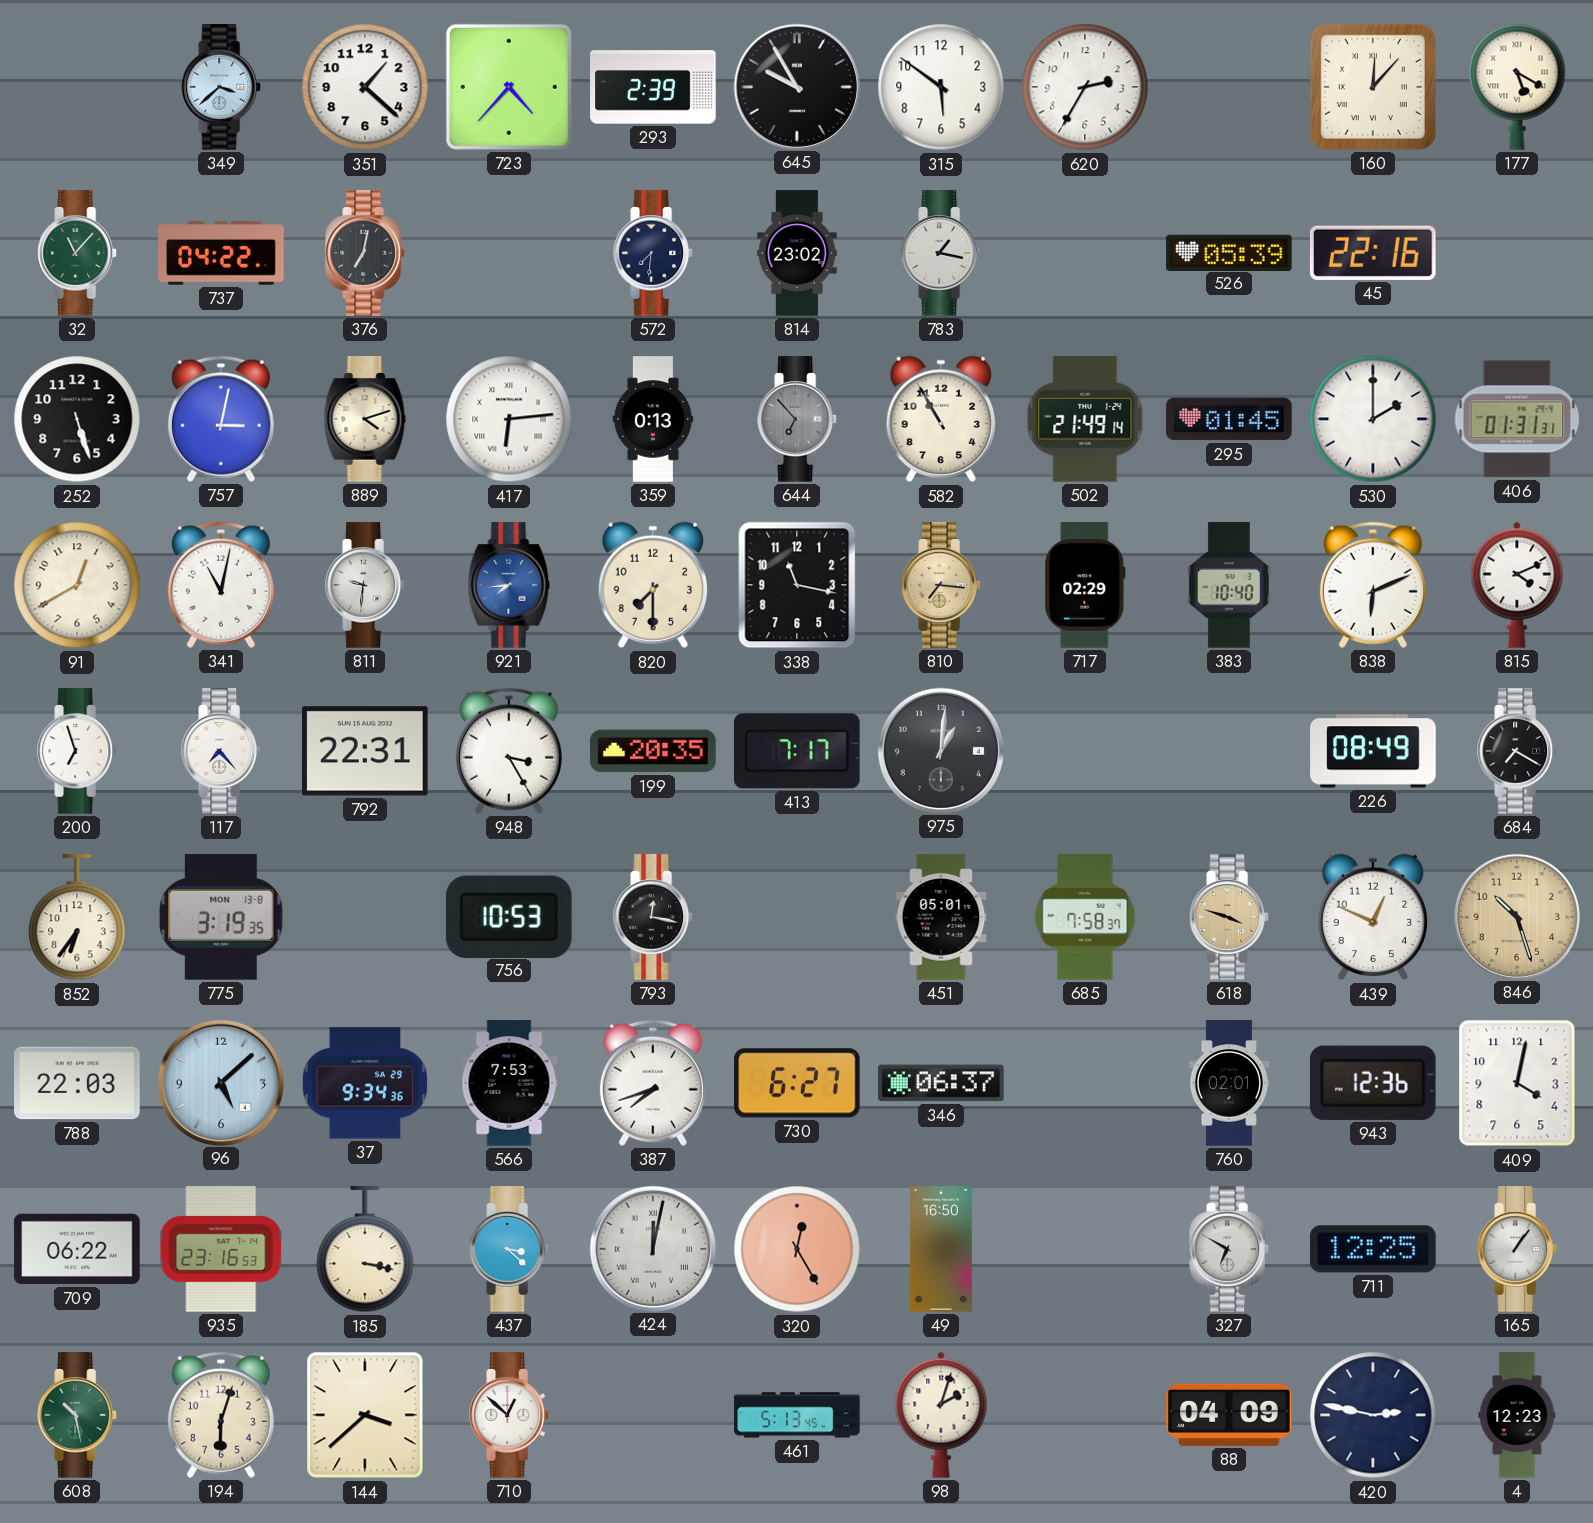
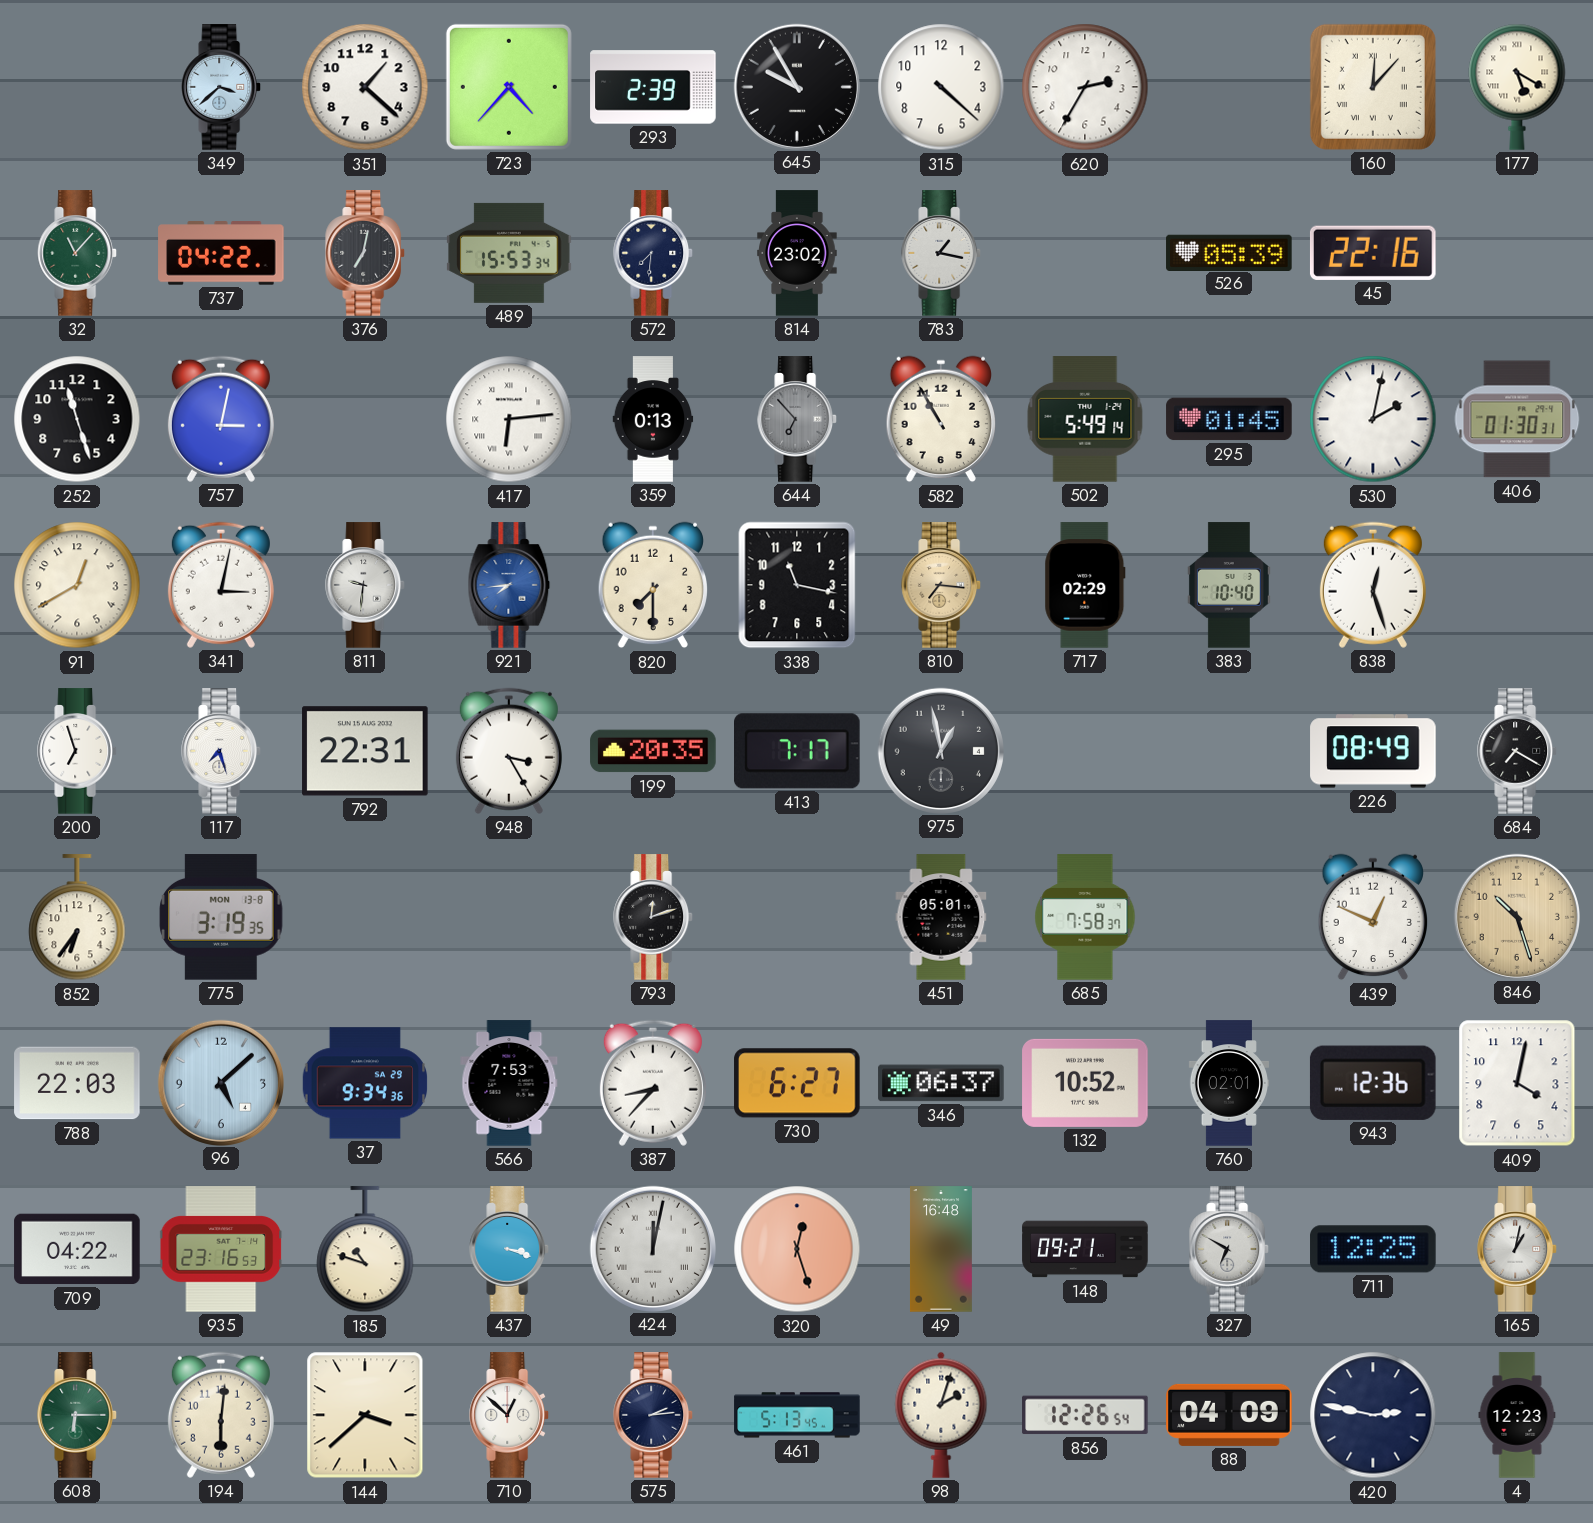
315: 5:51 -> 4:22
489: none -> 15:53
252: 5:27 -> 11:27
889: 4:12 -> none
502: 21:49 -> 5:49
530: 2:00 -> 2:02
406: 01:31 -> 01:30
341: 11:02 -> 3:02
838: 6:11 -> 12:27
815: 4:11 -> none
117: 7:23 -> 7:27
975: 1:01 -> 12:58
756: 10:53 -> none
793: 12:17 -> 12:12
618: 3:48 -> none
387: 7:42 -> 8:37
132: none -> 10:52
709: 06:22 -> 04:22
185: 3:17 -> 10:48
437: 3:22 -> 3:18
320: 12:25 -> 12:27
49: 16:50 -> 16:48
148: none -> 09:21
165: 1:06 -> 1:02
608: 10:28 -> 6:15
194: 6:03 -> 6:01
575: none -> 2:14
856: none -> 12:26
